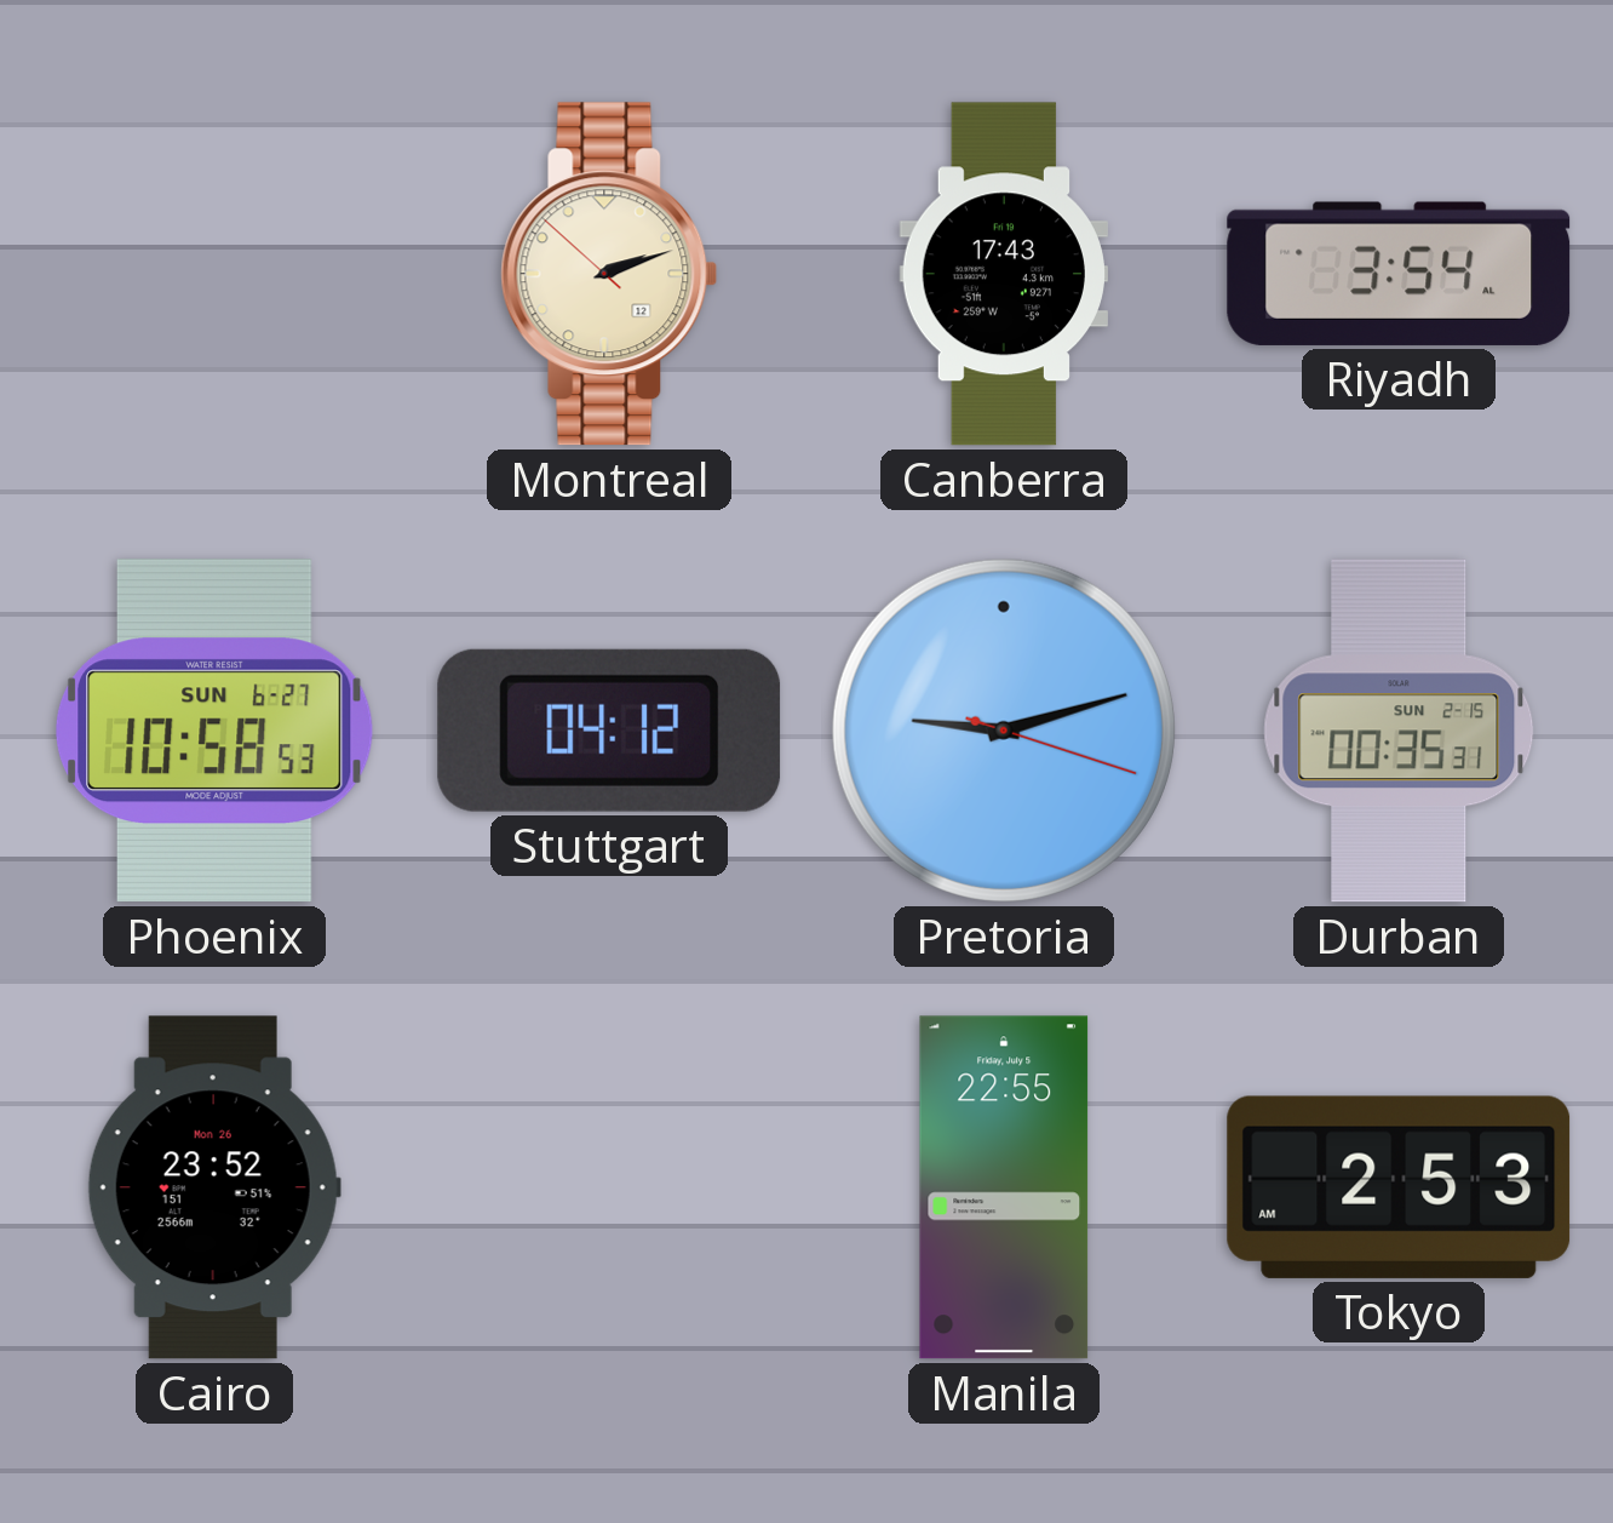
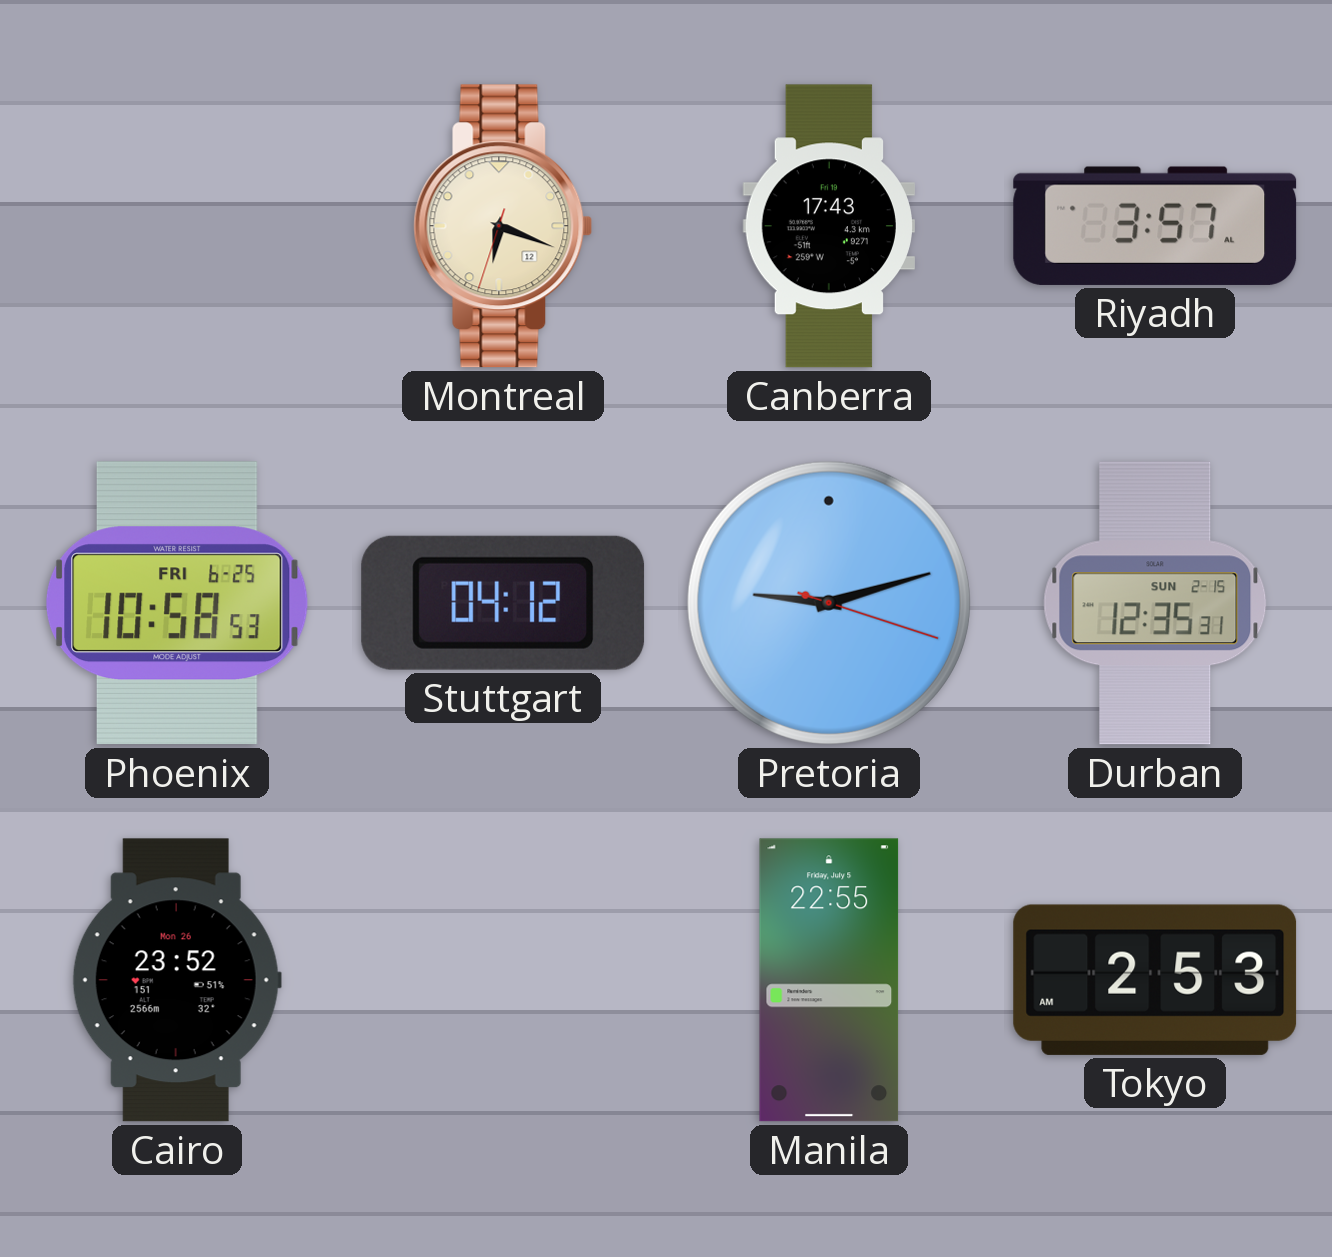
Montreal: 2:11 -> 6:18
Riyadh: 3:54 -> 3:57
Phoenix date: SUN 6-27 -> FRI 6-25
Durban: 00:35 -> 12:35
